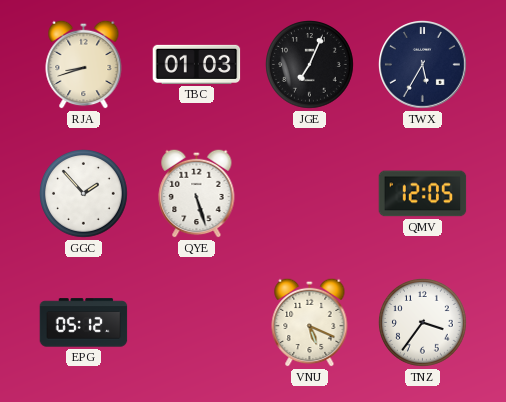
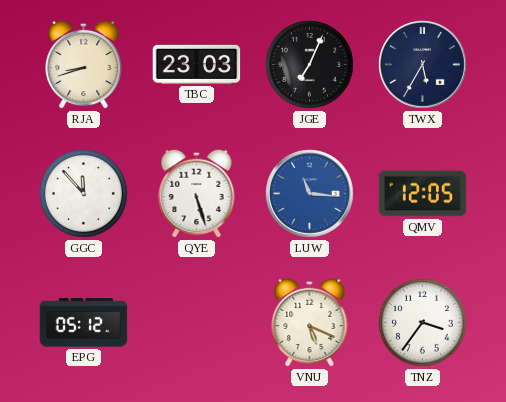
TBC: 01:03 -> 23:03
GGC: 1:53 -> 11:53
LUW: none -> 11:16
